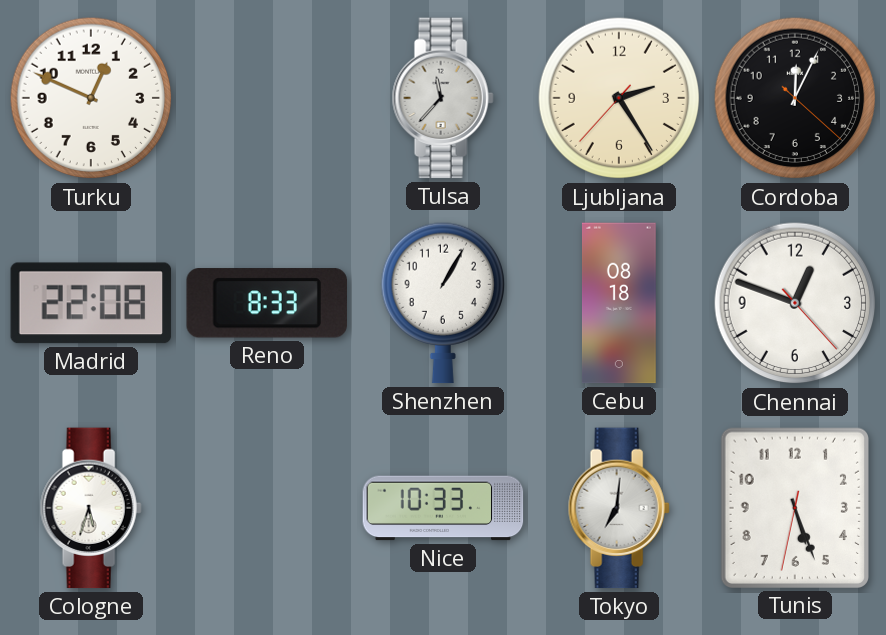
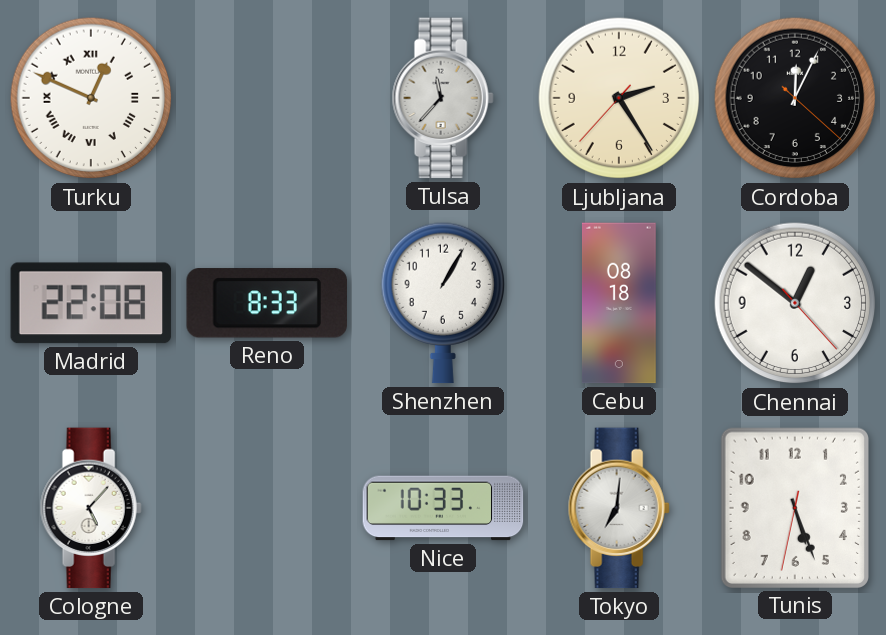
Turku numerals: Arabic -> Roman
Chennai: 12:48 -> 12:51
Cologne: 5:33 -> 5:07
